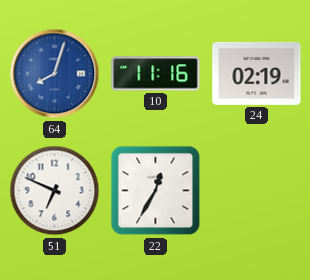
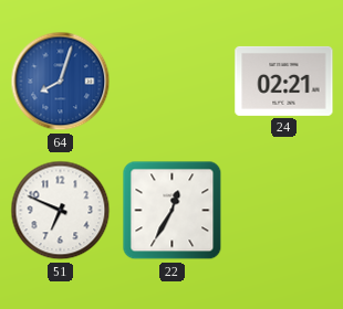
10: 11:16 -> none
24: 02:19 -> 02:21
